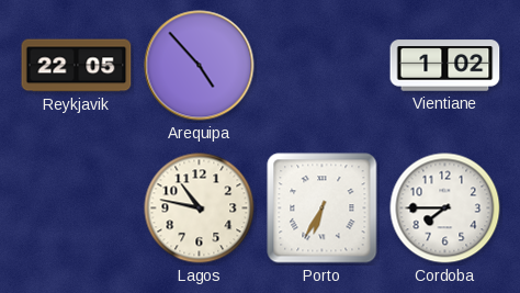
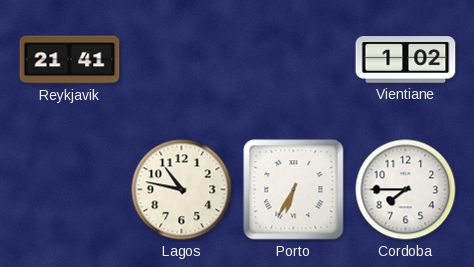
Reykjavik: 22:05 -> 21:41
Arequipa: 4:53 -> none
